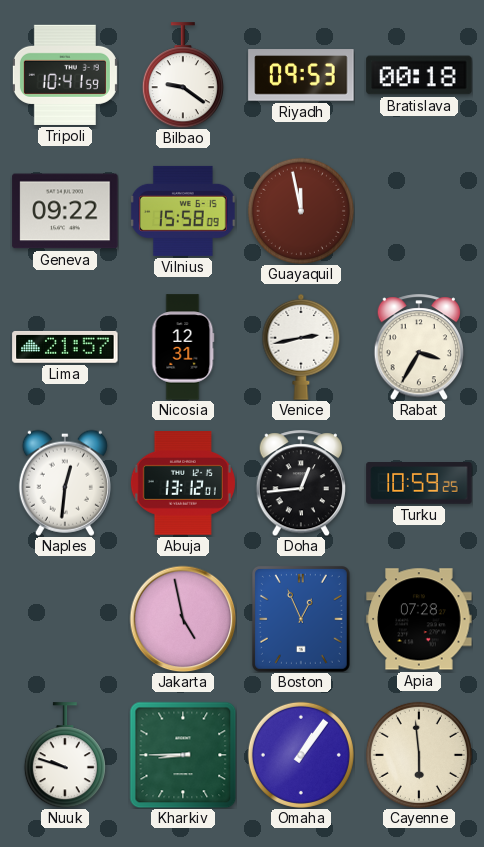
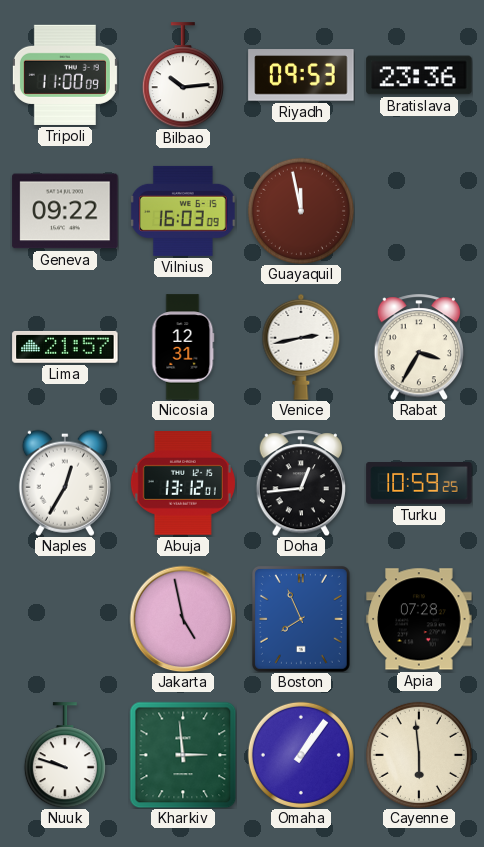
Tripoli: 10:41 -> 11:00
Bilbao: 9:21 -> 10:14
Bratislava: 00:18 -> 23:36
Vilnius: 15:58 -> 16:03
Naples: 12:31 -> 12:35
Boston: 12:56 -> 7:56
Kharkiv: 8:45 -> 2:59
